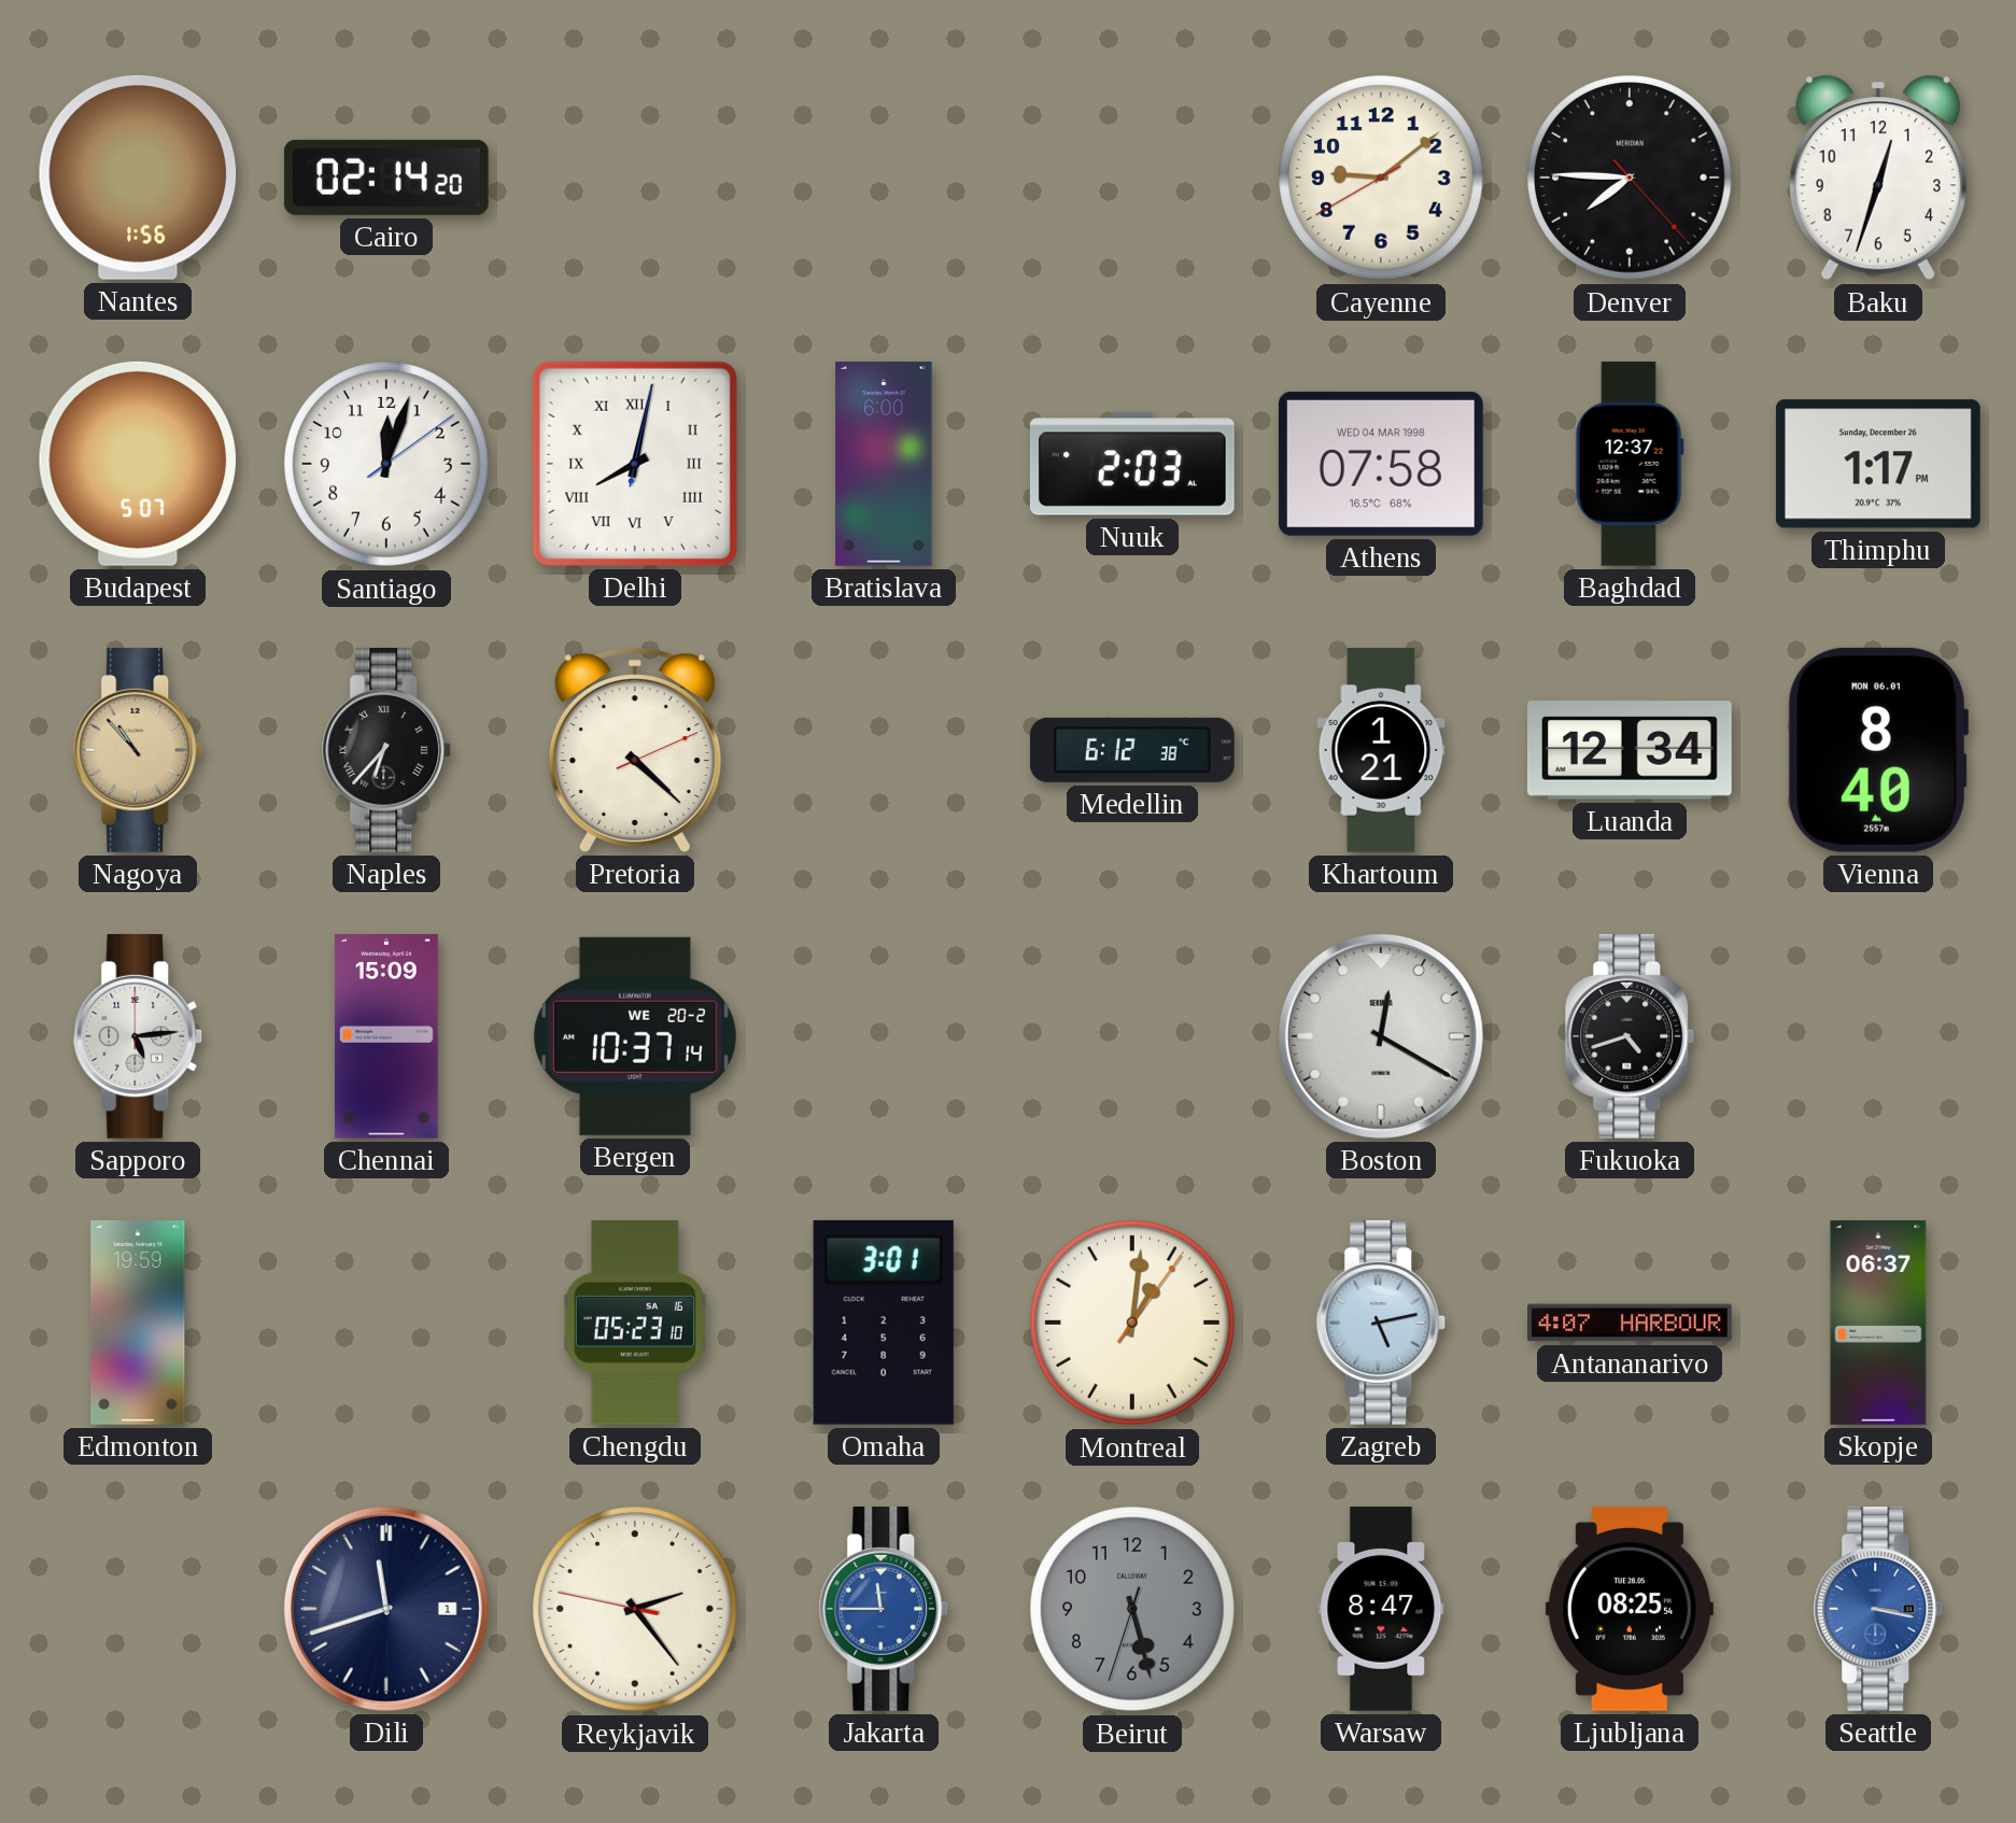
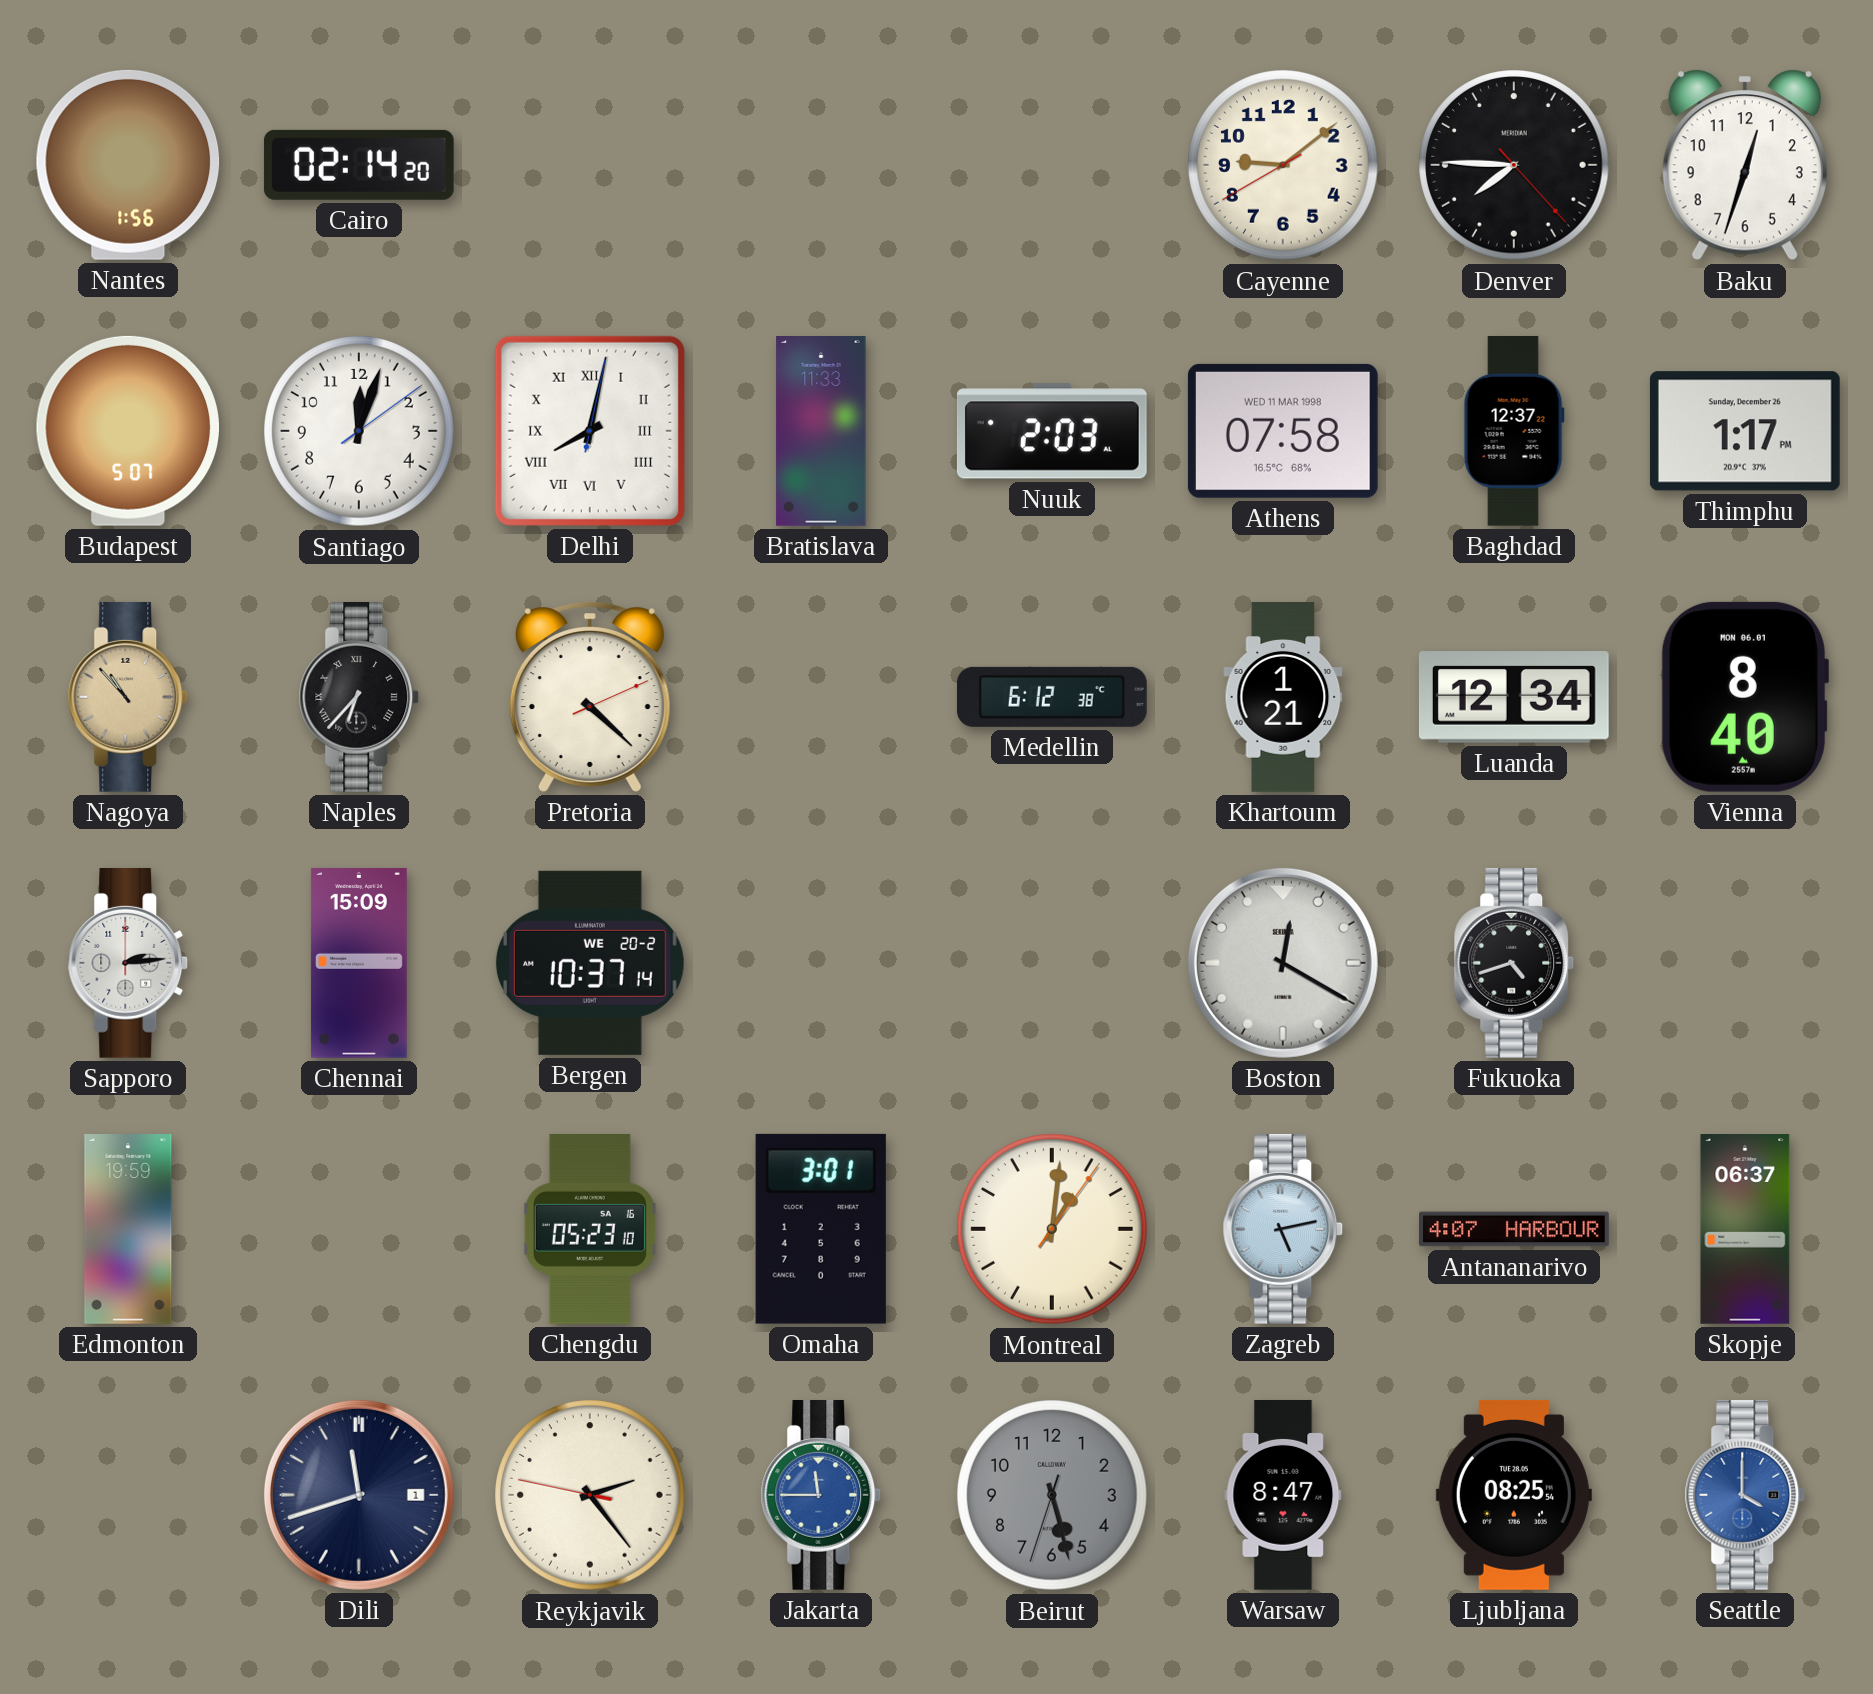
Bratislava: 6:00 -> 11:33
Athens date: WED 04 MAR 1998 -> WED 11 MAR 1998
Sapporo: 5:14 -> 2:14
Seattle: 3:17 -> 4:00
